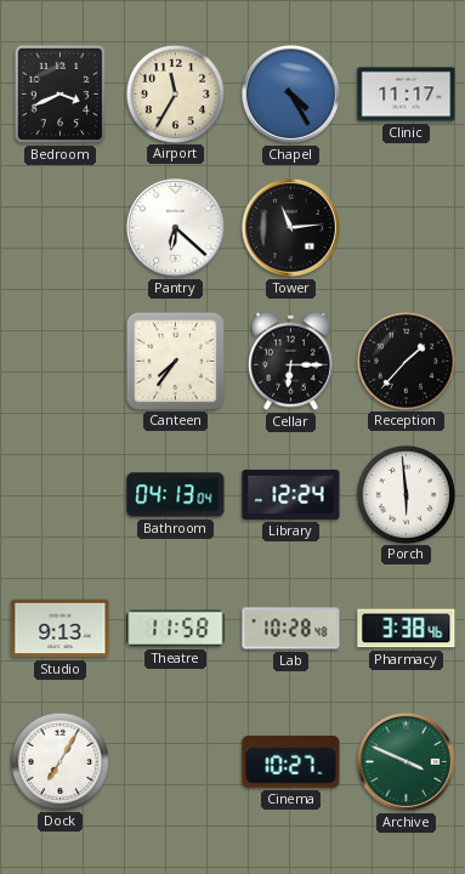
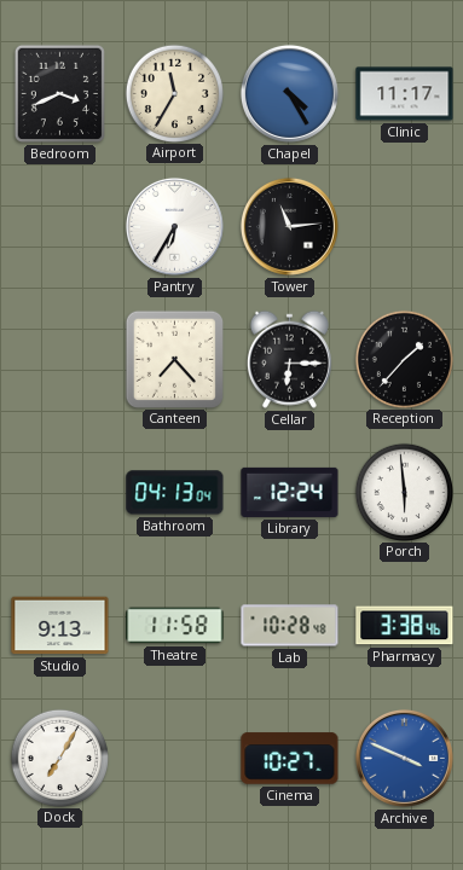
Pantry: 6:22 -> 6:35
Canteen: 7:36 -> 7:23
Archive dial: green -> blue
